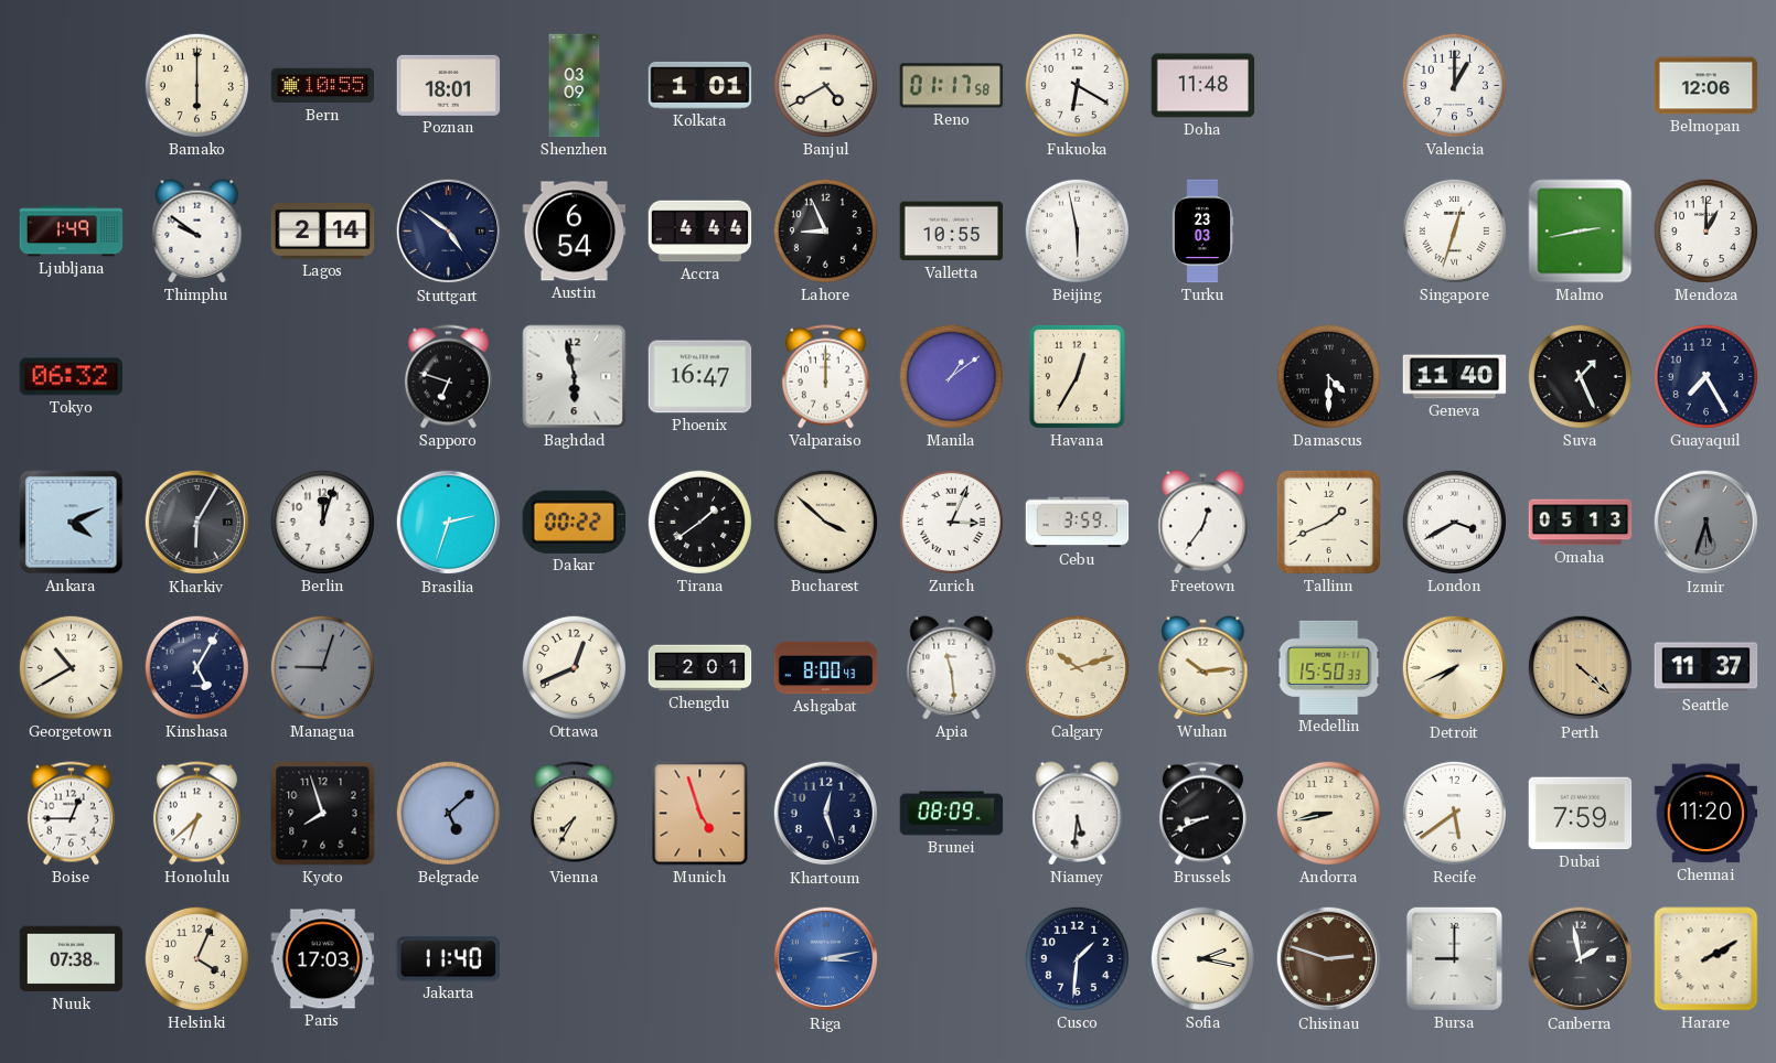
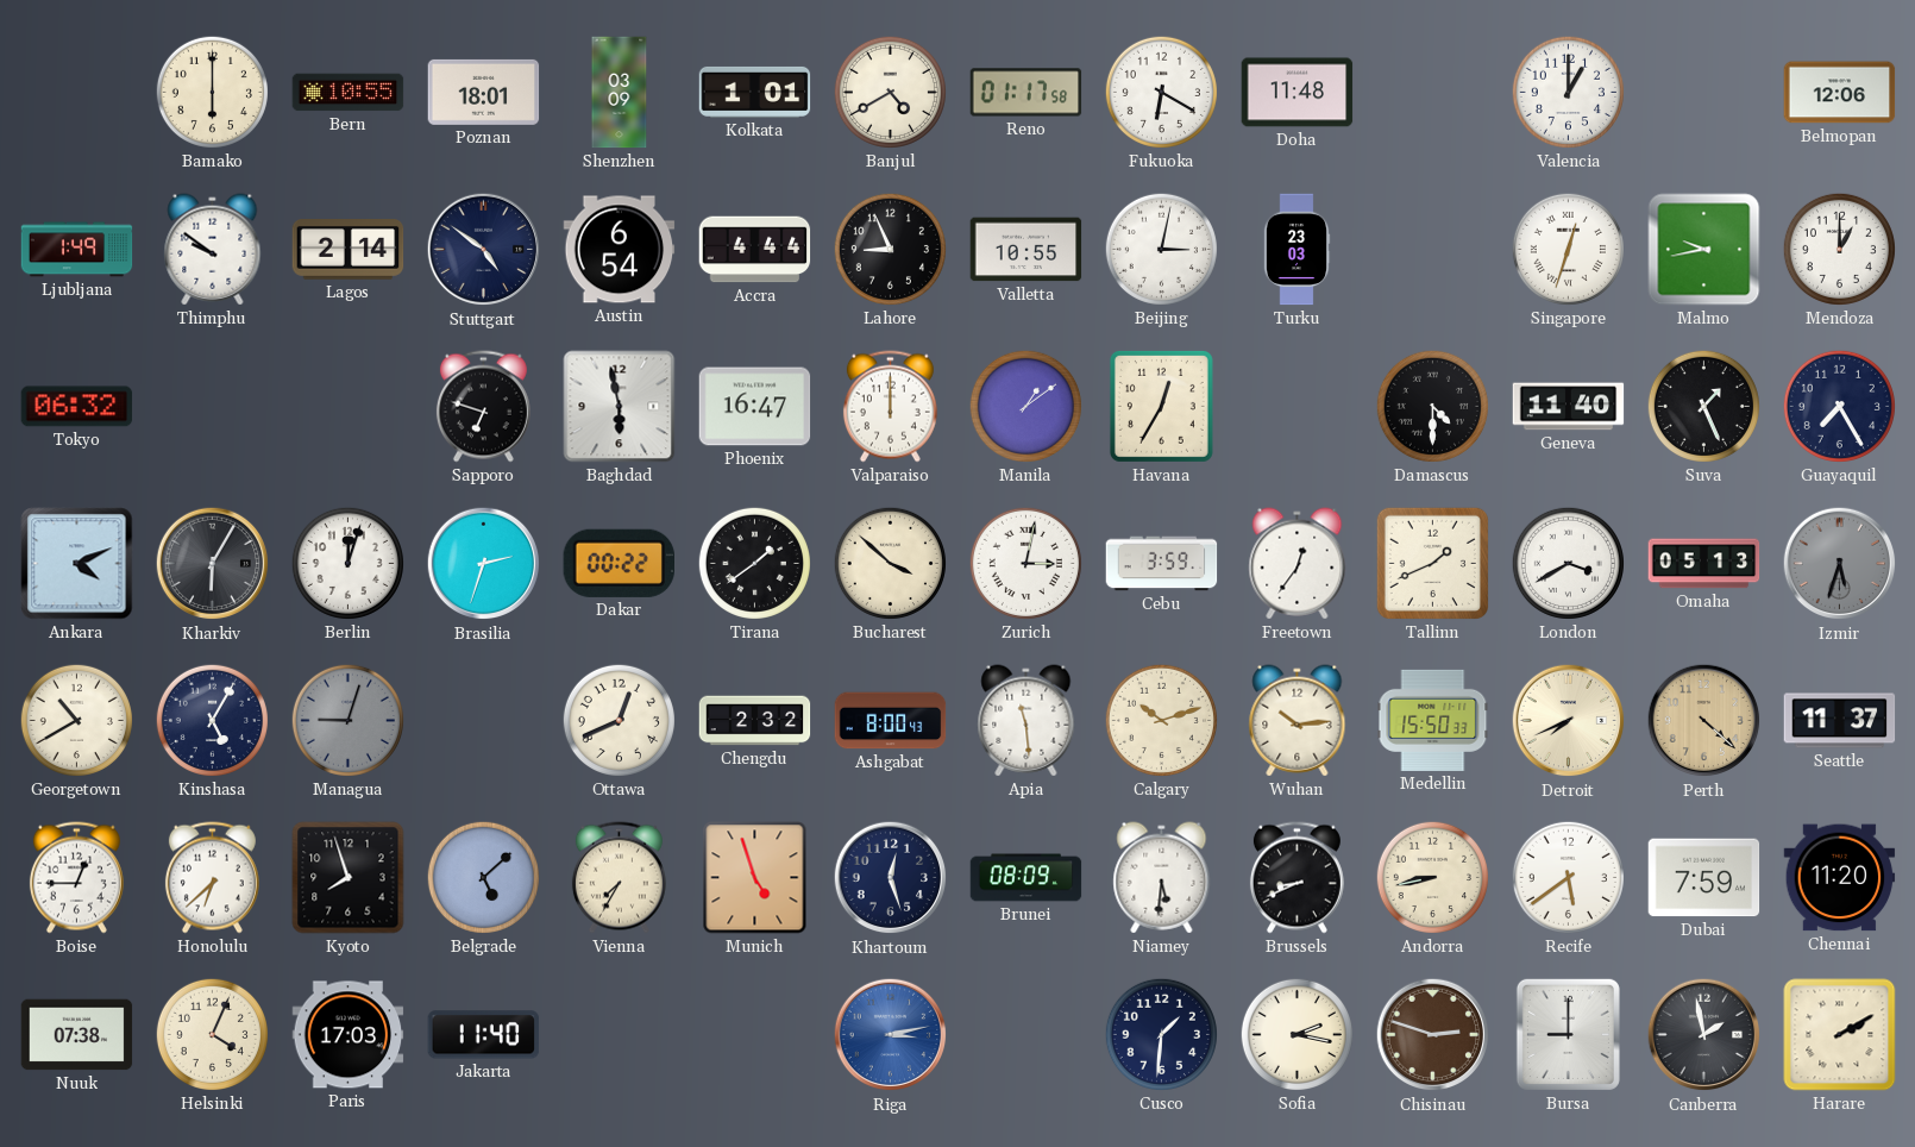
Beijing: 5:58 -> 3:02
Malmo: 2:43 -> 9:43
Zurich: 3:04 -> 3:02
Chengdu: 2:01 -> 2:32
